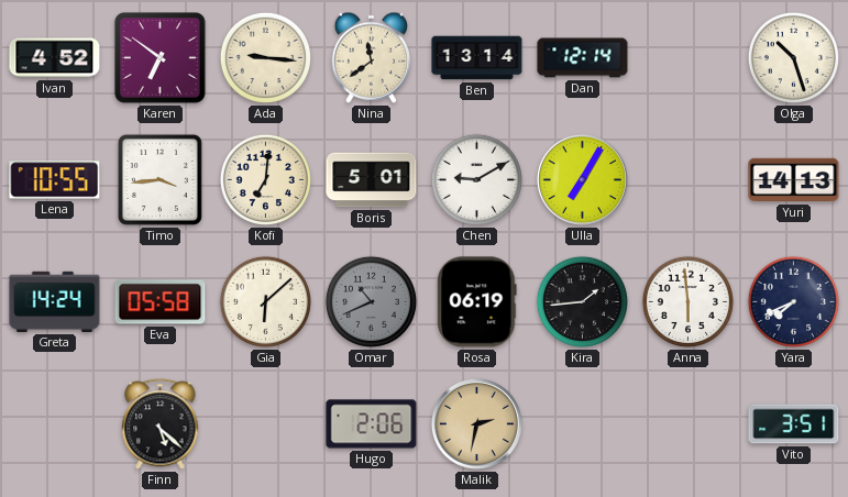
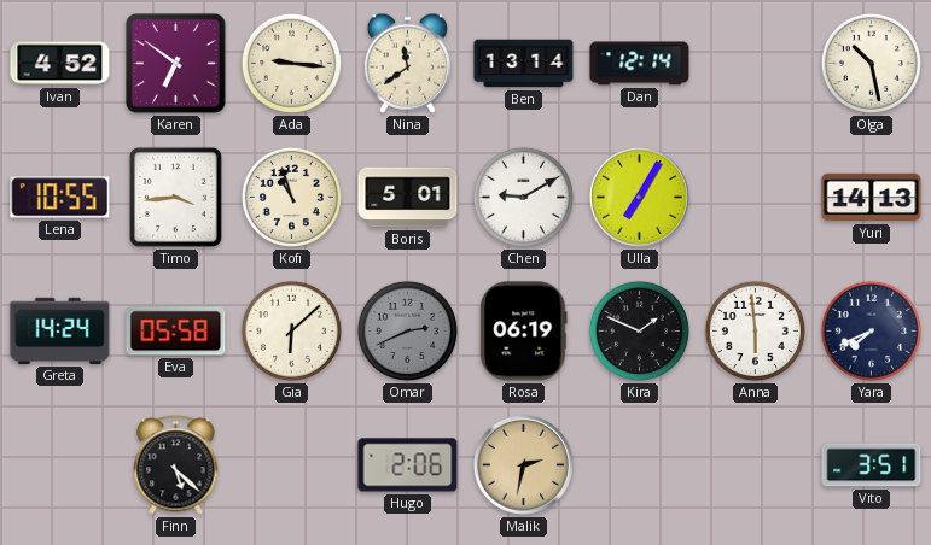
Olga: 10:27 -> 10:28
Kofi: 7:01 -> 10:57
Omar: 10:41 -> 2:41
Kira: 1:44 -> 1:49
